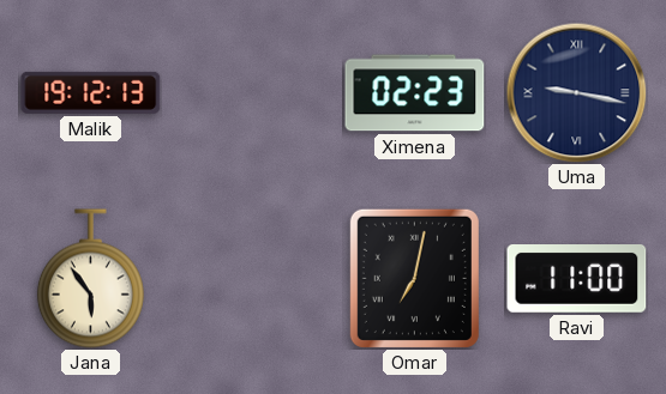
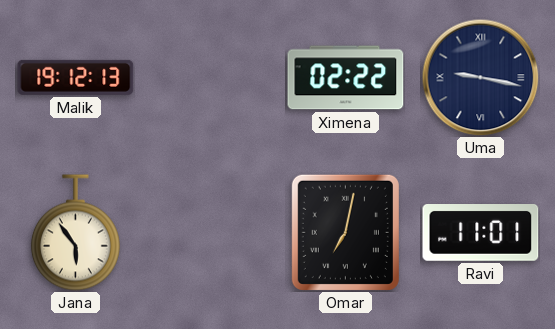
Ximena: 02:23 -> 02:22
Ravi: 11:00 -> 11:01
